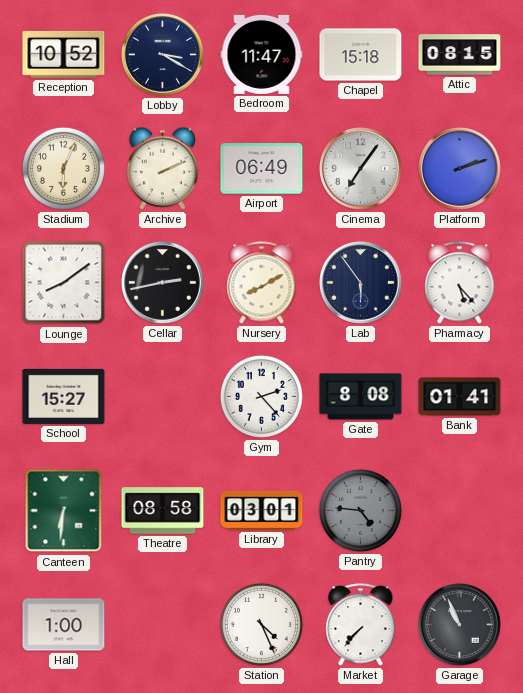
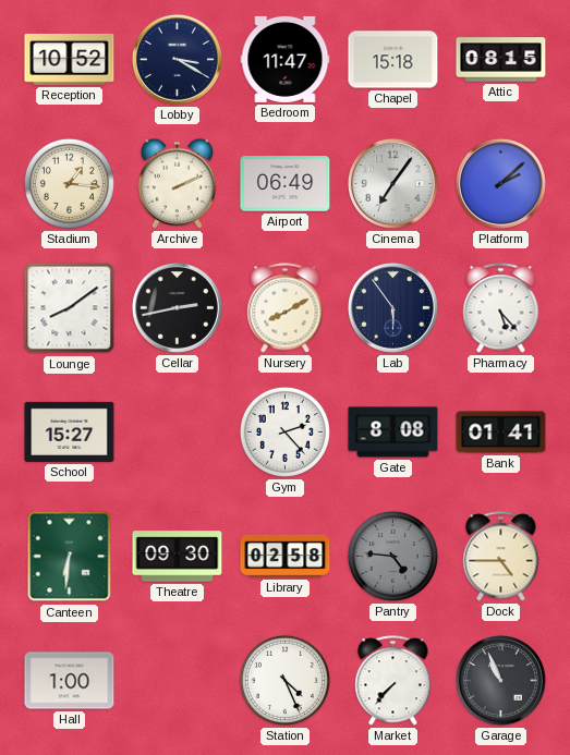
Stadium: 6:04 -> 1:16
Platform: 2:12 -> 2:08
Theatre: 08:58 -> 09:30
Library: 03:01 -> 02:58
Dock: none -> 4:45
